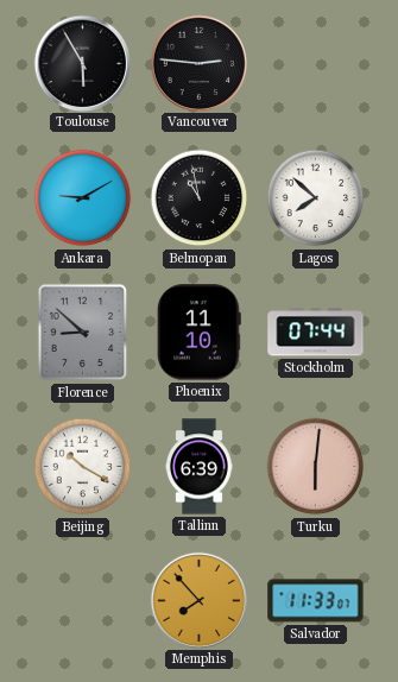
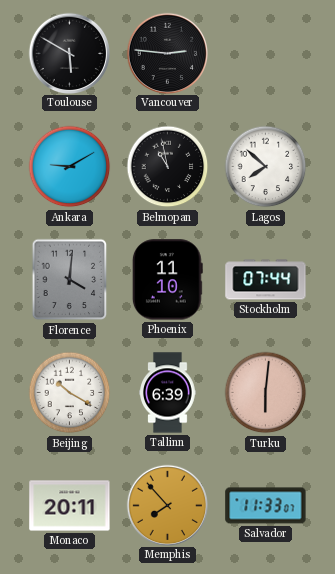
Toulouse: 5:55 -> 5:50
Florence: 8:52 -> 4:01
Monaco: none -> 20:11
